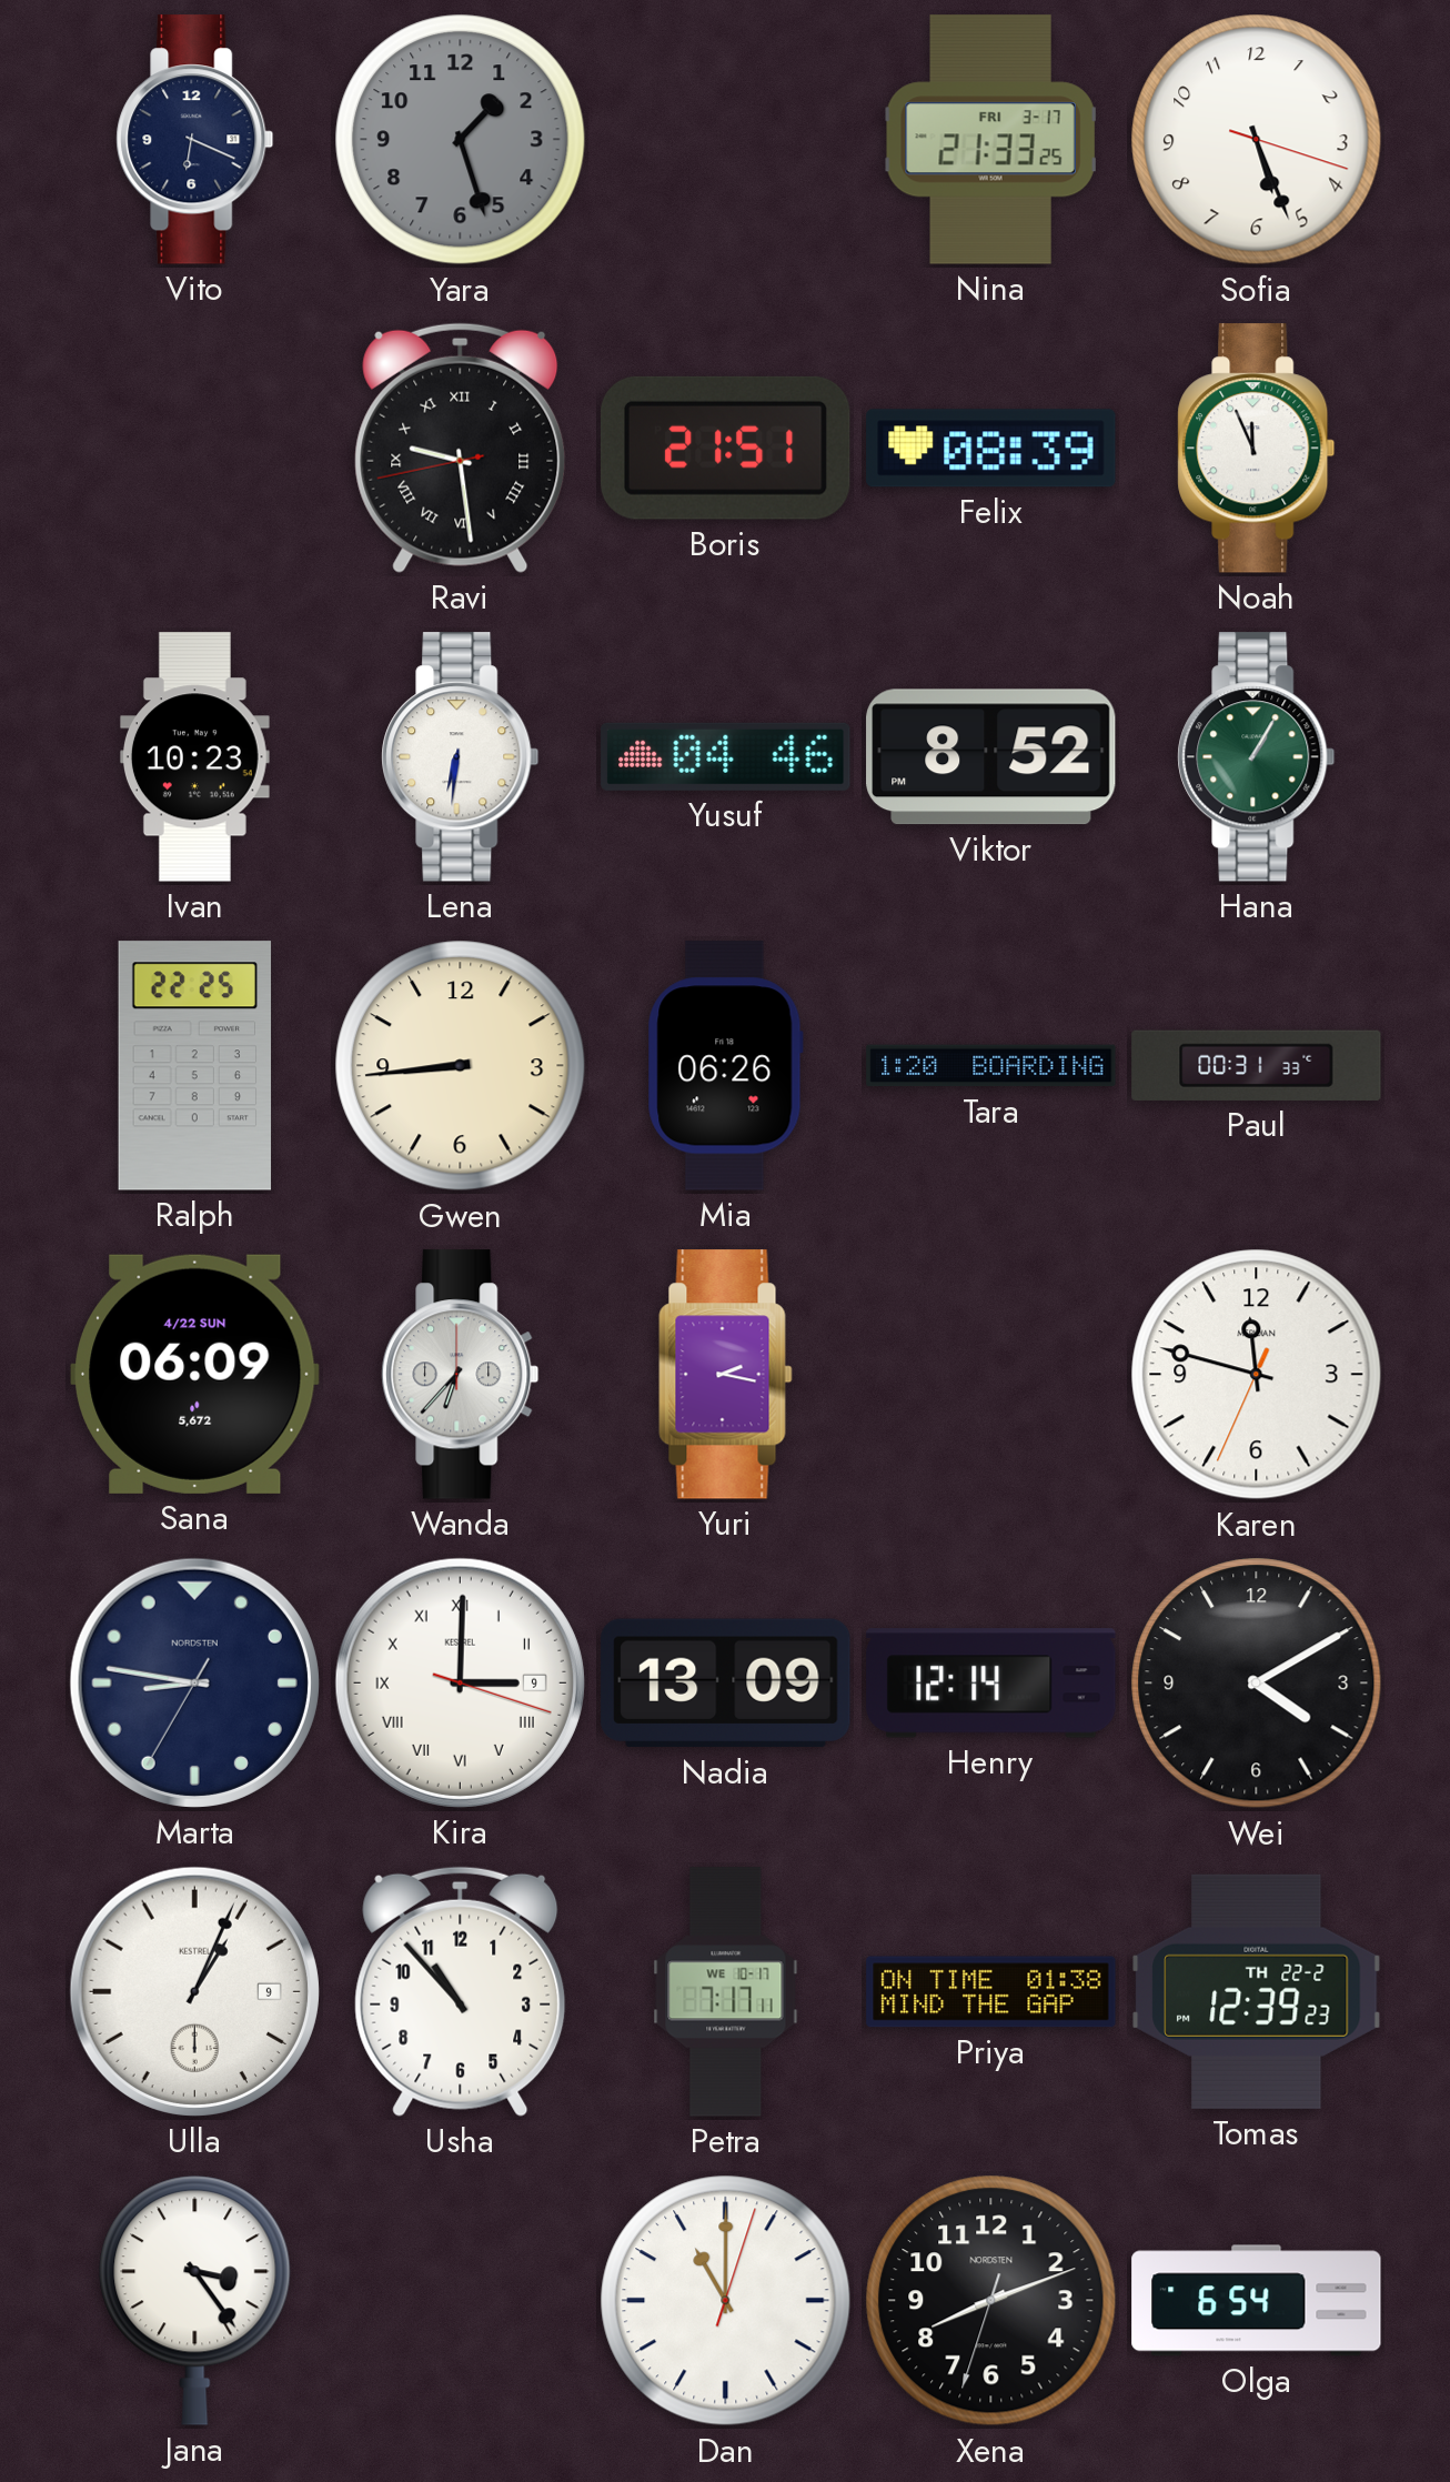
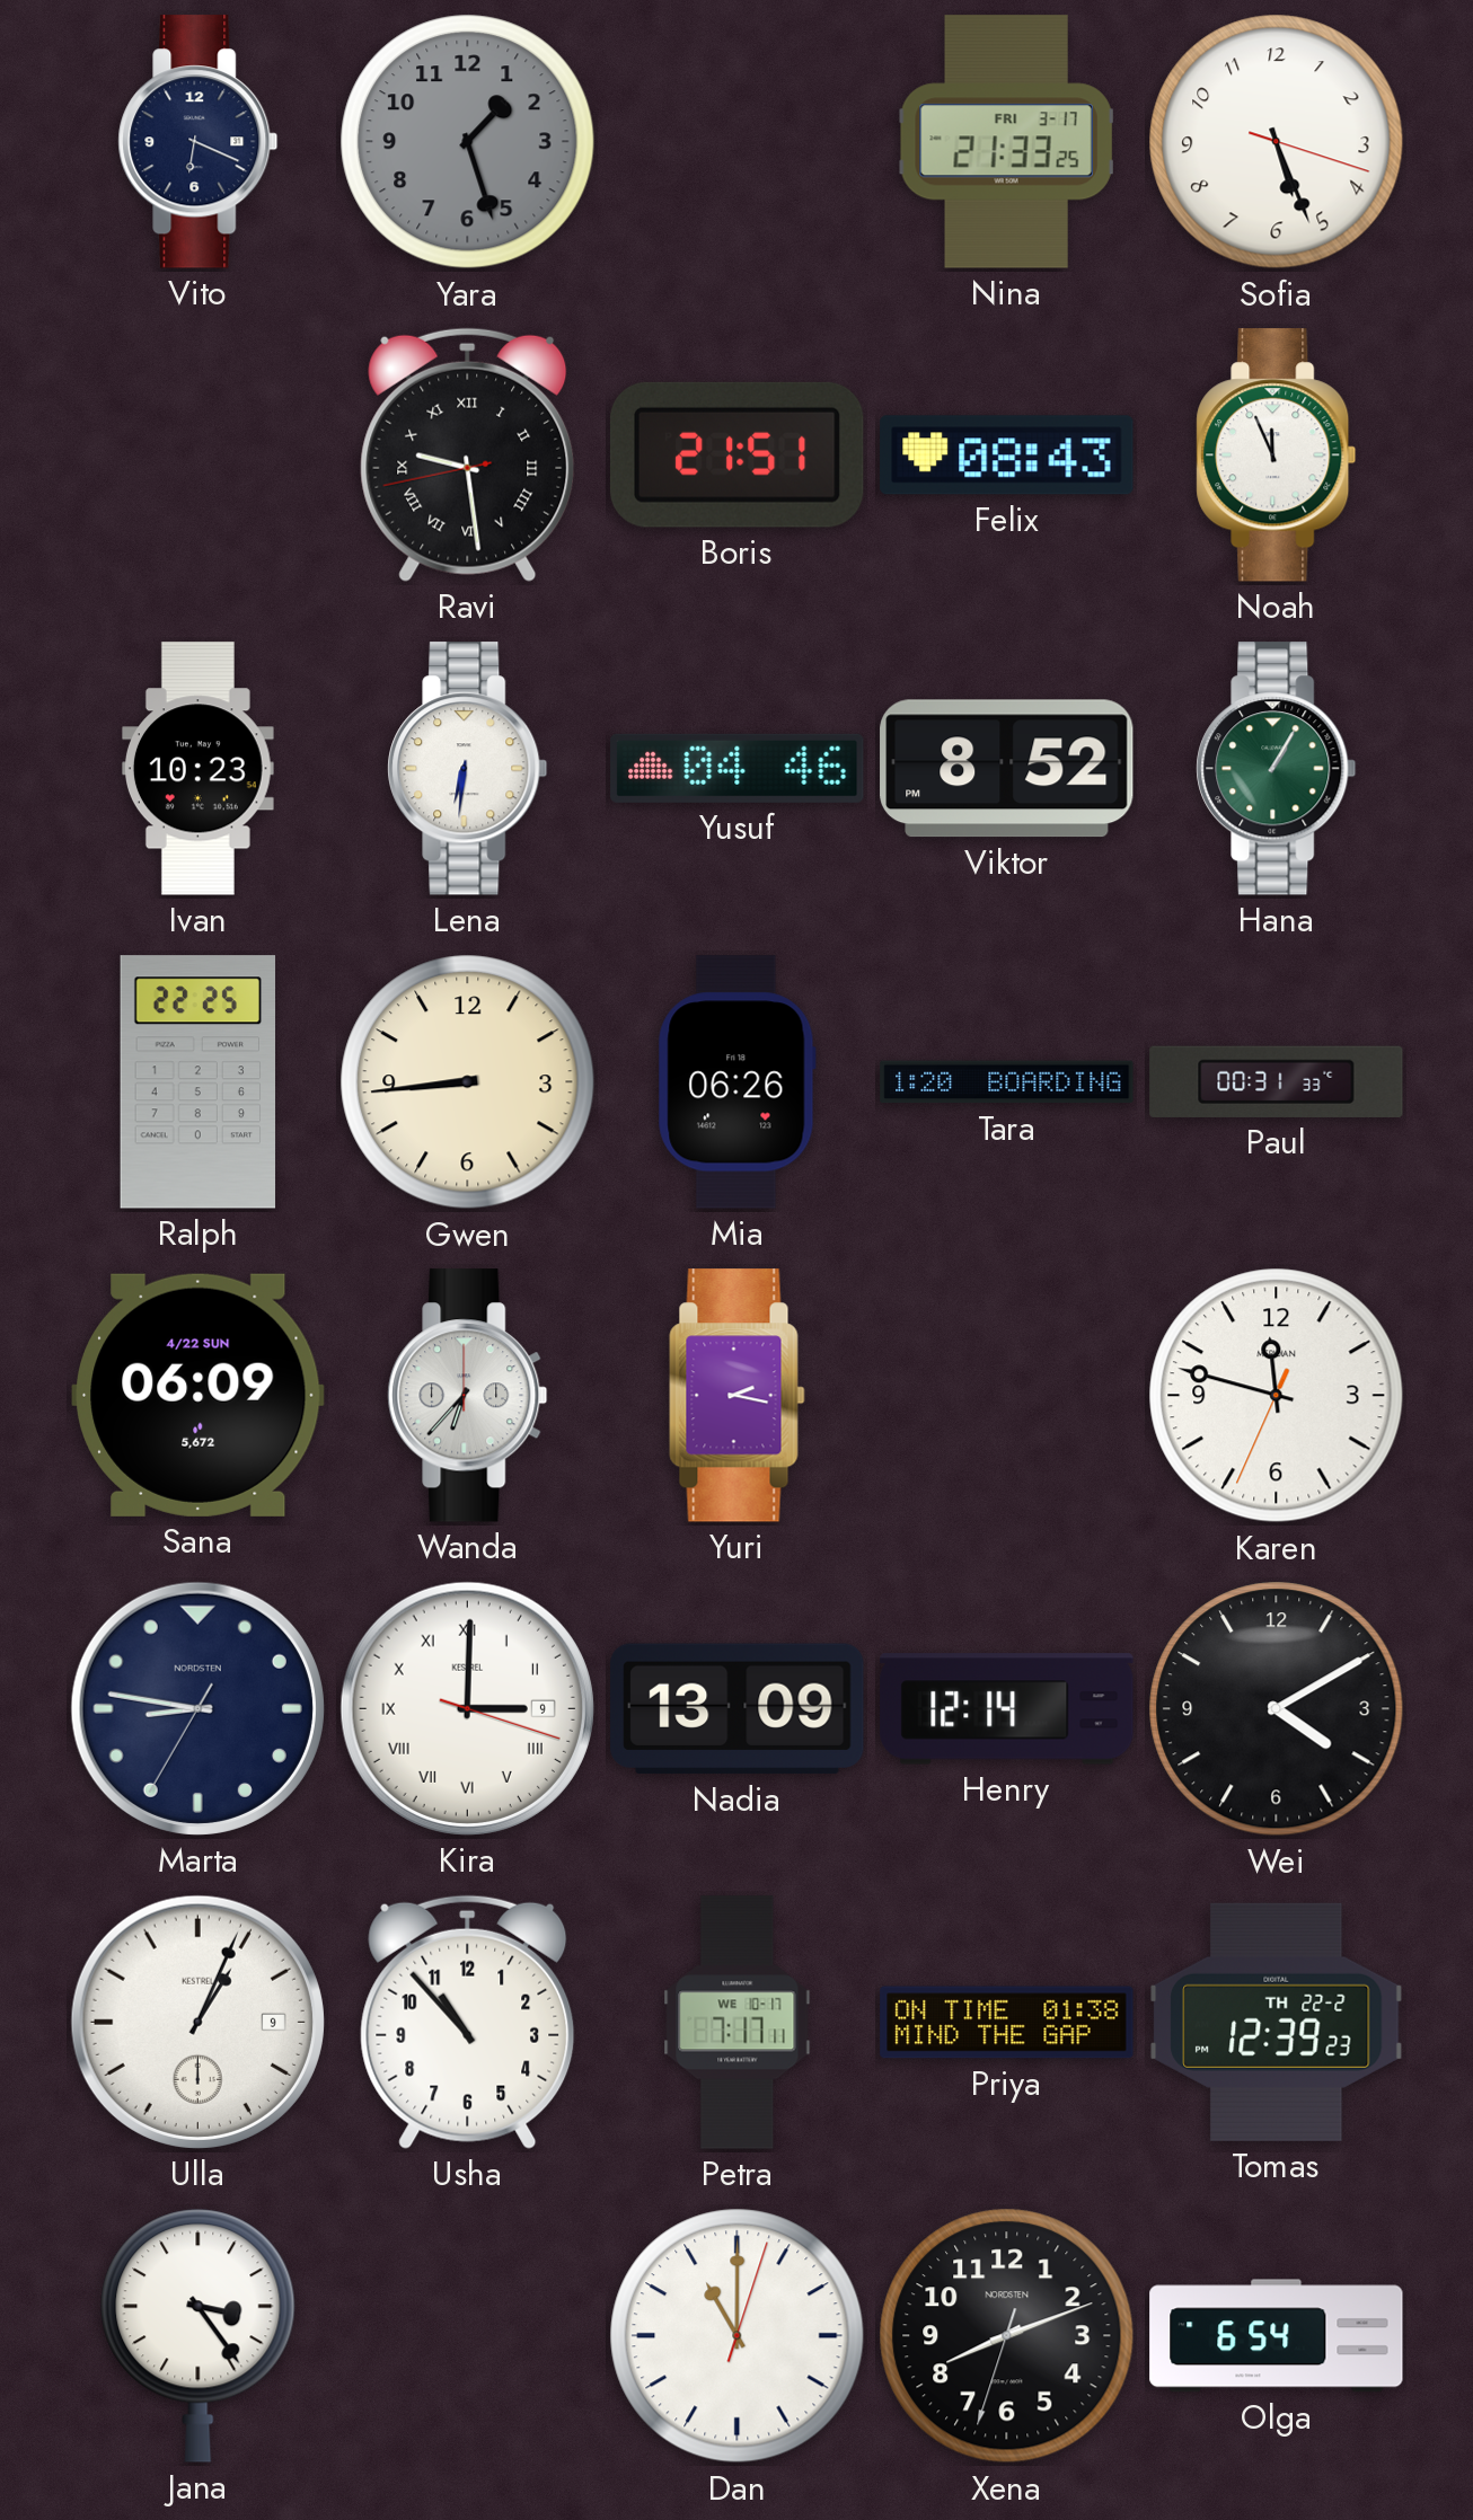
Felix: 08:39 -> 08:43
